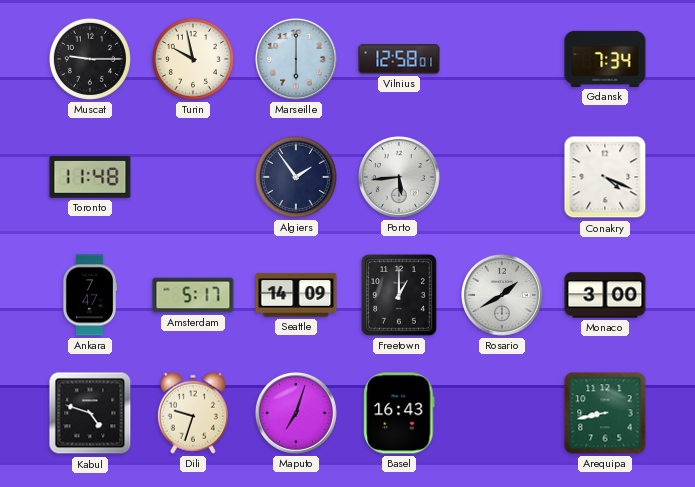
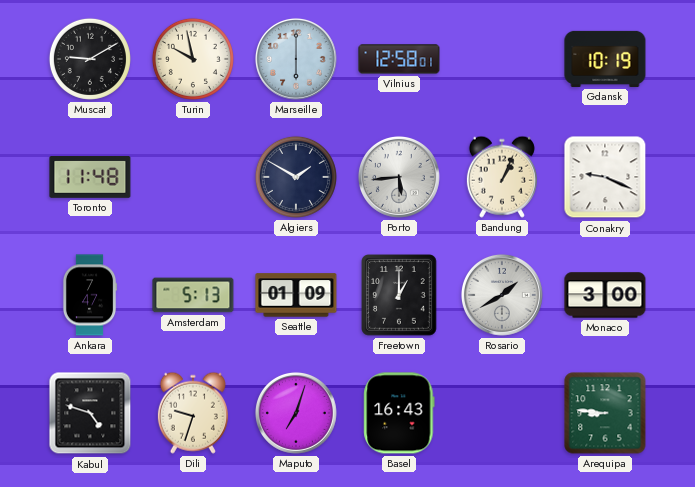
Muscat: 9:15 -> 9:10
Gdansk: 7:34 -> 10:19
Algiers: 1:54 -> 1:50
Bandung: none -> 1:04
Conakry: 4:19 -> 9:19
Amsterdam: 5:17 -> 5:13
Seattle: 14:09 -> 01:09
Arequipa: 8:43 -> 8:46
